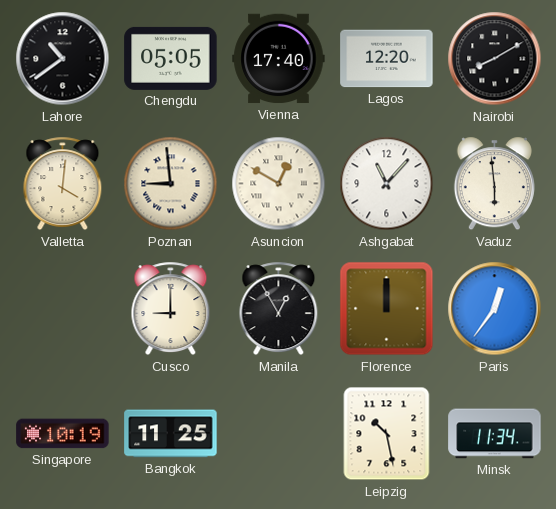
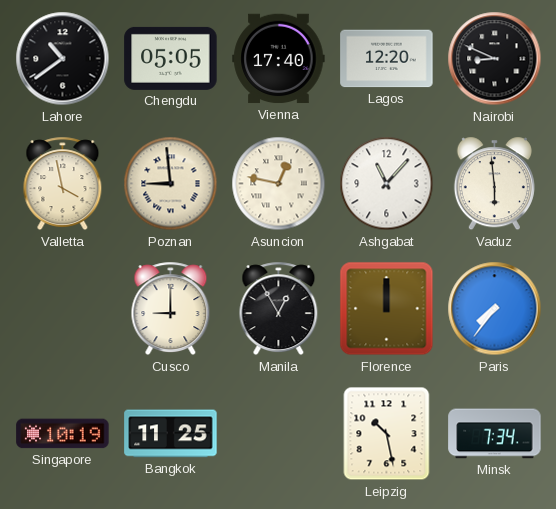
Nairobi: 8:10 -> 8:49
Valletta: 4:01 -> 3:58
Asuncion: 12:50 -> 12:47
Paris: 12:36 -> 7:36
Minsk: 11:34 -> 7:34
